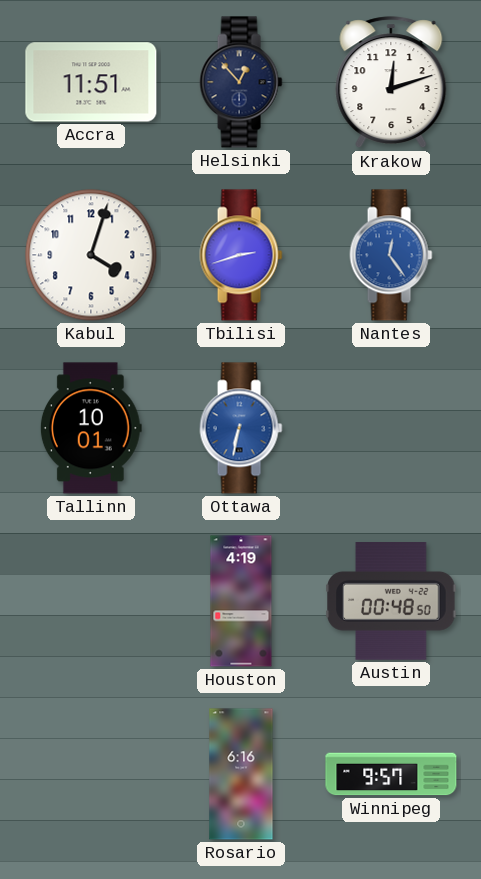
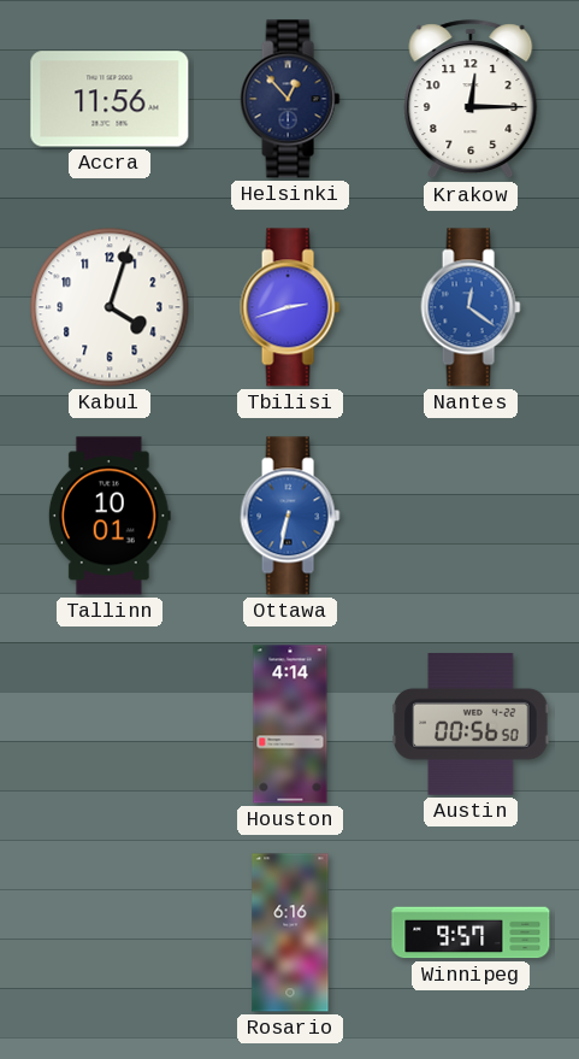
Accra: 11:51 -> 11:56
Krakow: 12:12 -> 12:15
Nantes: 12:24 -> 12:21
Houston: 4:19 -> 4:14
Austin: 00:48 -> 00:56
